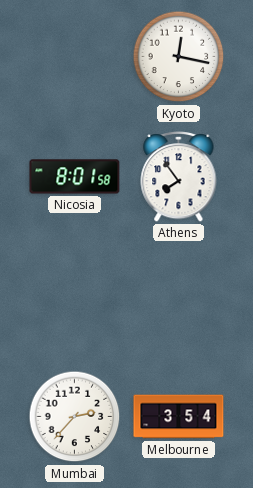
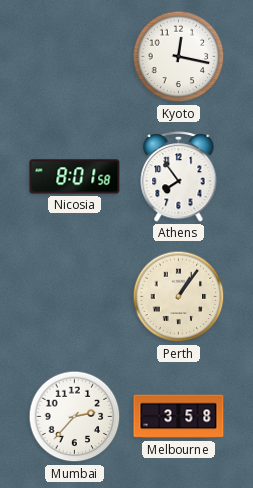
Perth: none -> 1:06
Melbourne: 3:54 -> 3:58
